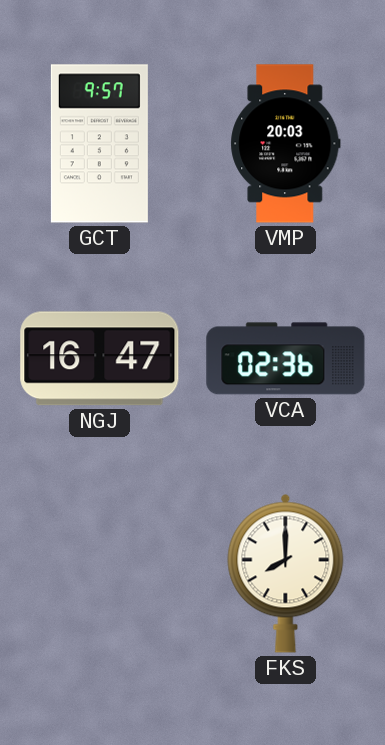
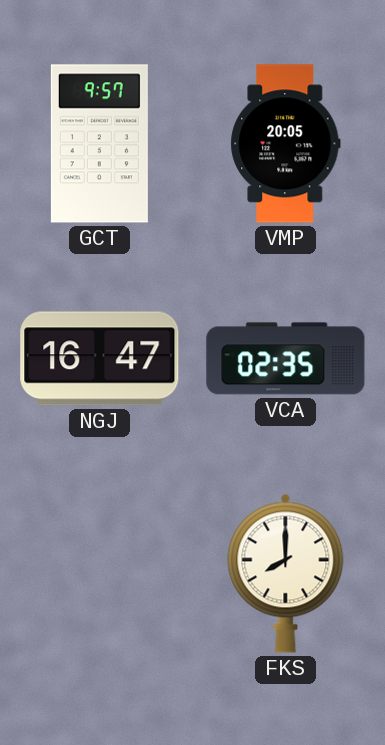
VMP: 20:03 -> 20:05
VCA: 02:36 -> 02:35
